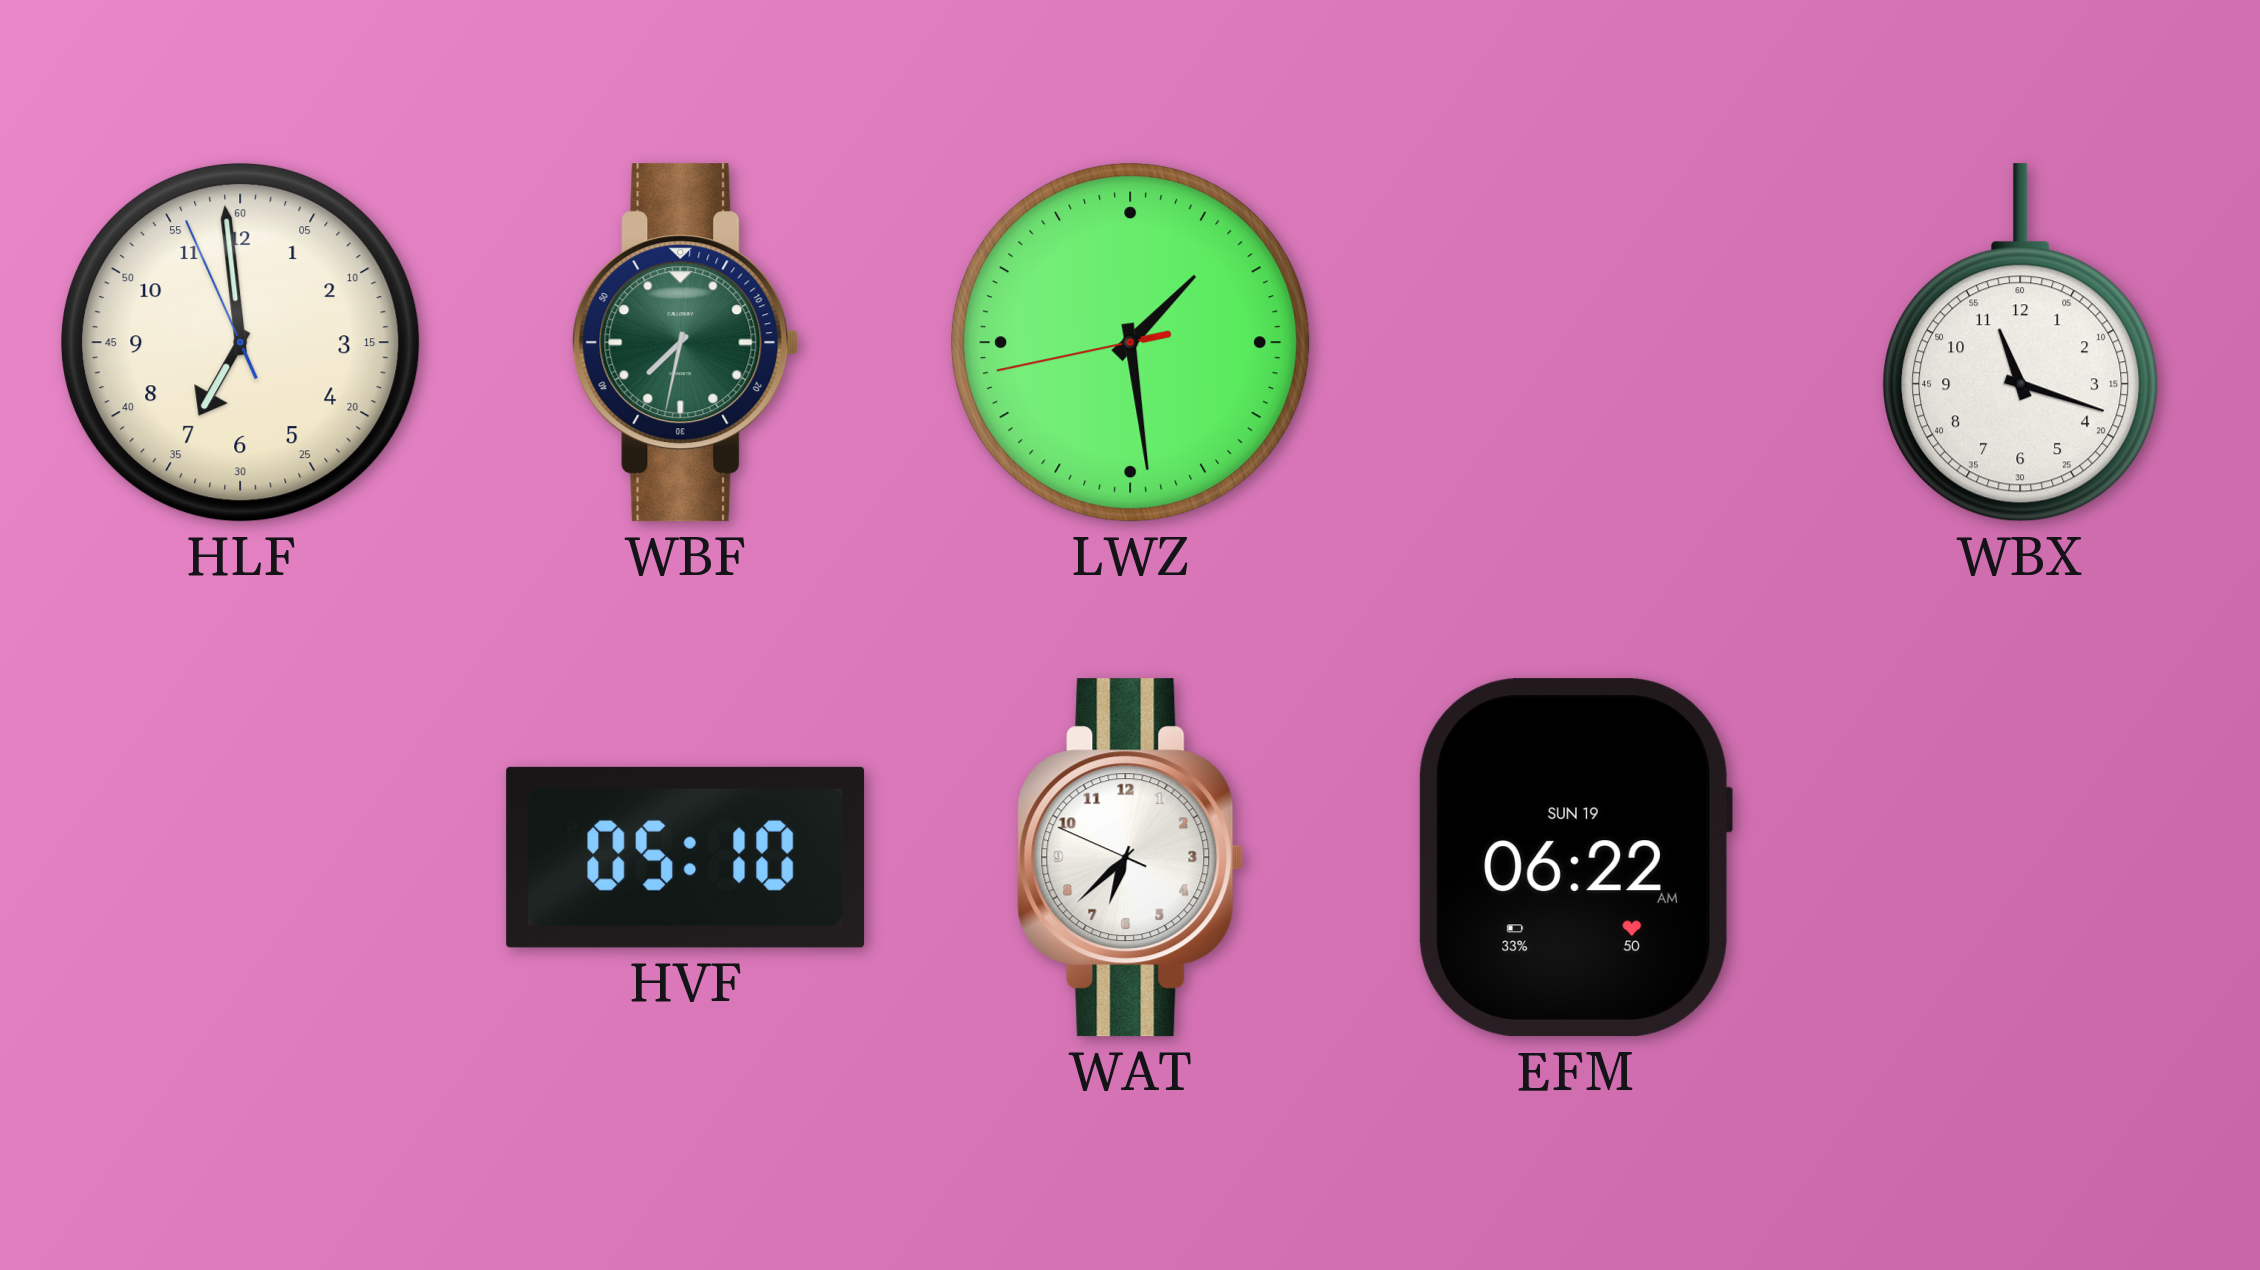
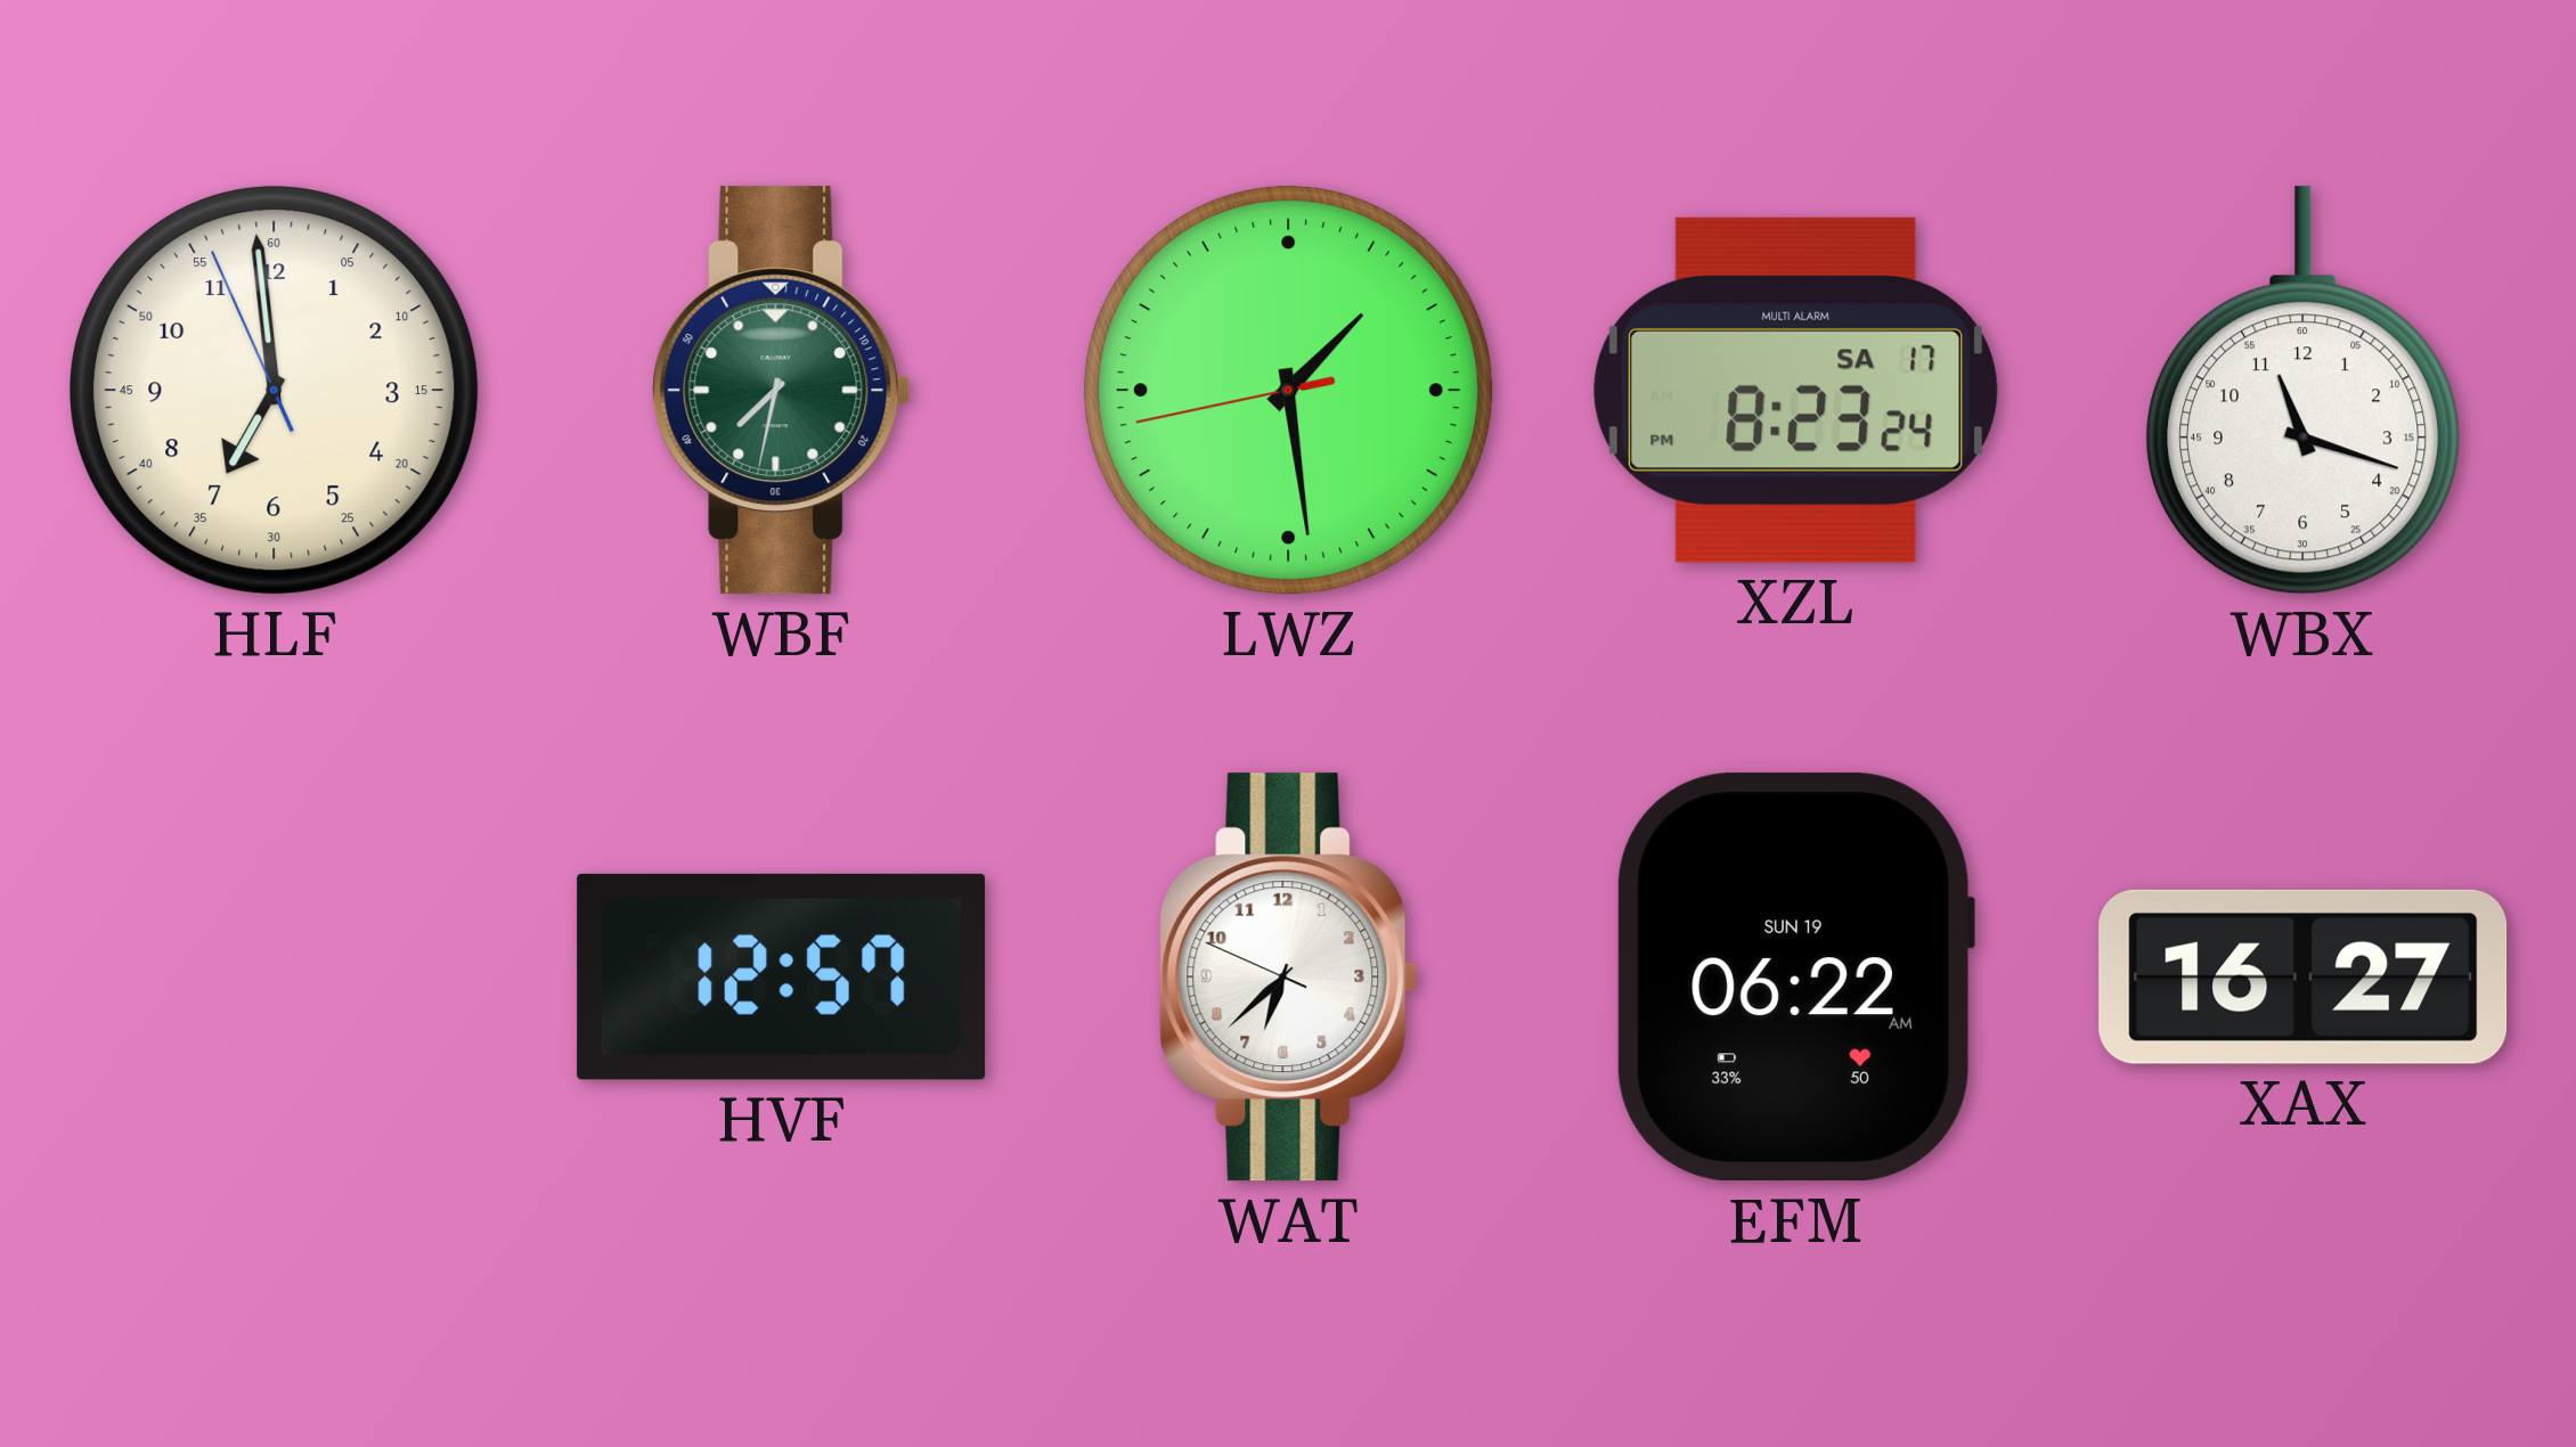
XZL: none -> 8:23
HVF: 05:10 -> 12:57
XAX: none -> 16:27
